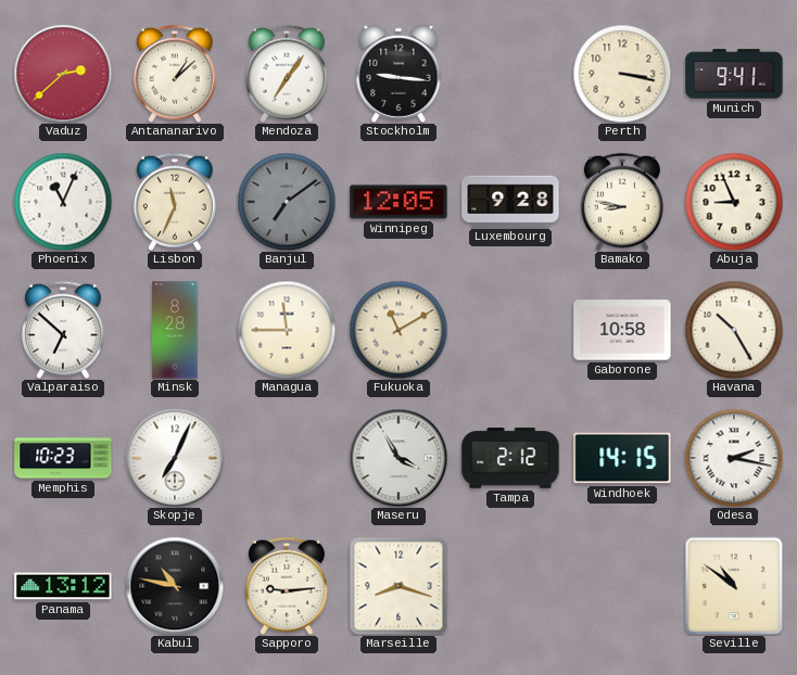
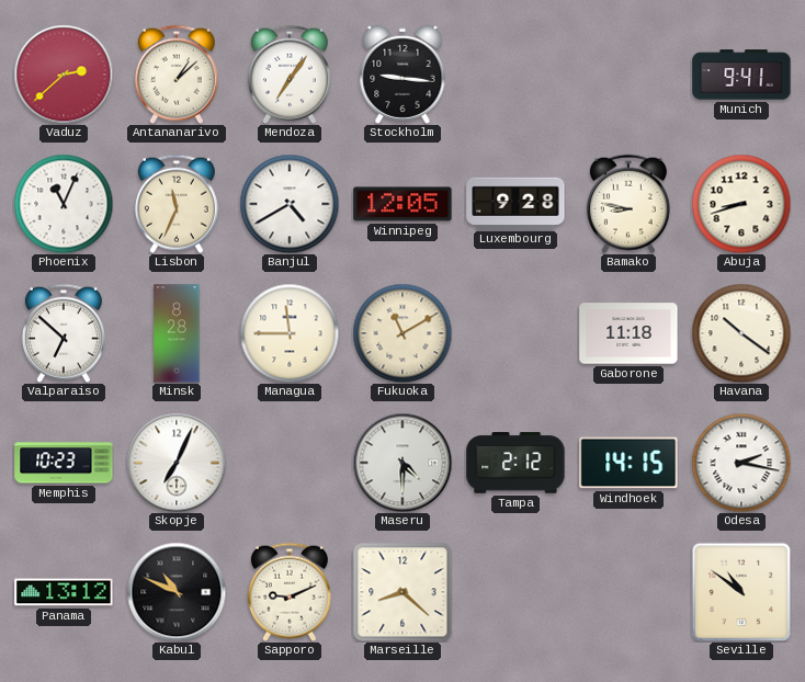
Perth: 3:17 -> none
Banjul: 7:09 -> 4:40
Banjul dial: grey -> white
Abuja: 8:56 -> 8:42
Gaborone: 10:58 -> 11:18
Havana: 10:25 -> 10:21
Maseru: 3:55 -> 4:30
Kabul: 10:47 -> 10:49
Sapporo: 9:14 -> 9:11
Marseille: 8:18 -> 8:22
